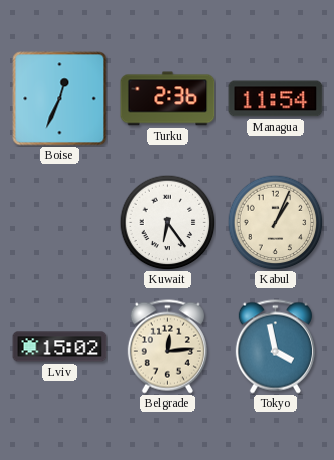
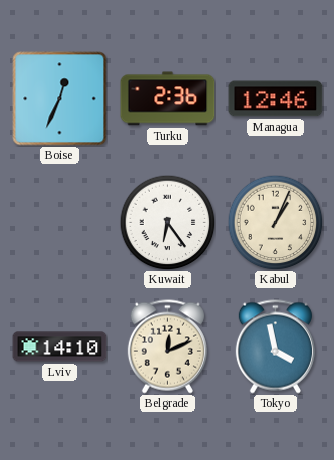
Managua: 11:54 -> 12:46
Lviv: 15:02 -> 14:10
Belgrade: 12:14 -> 12:11
